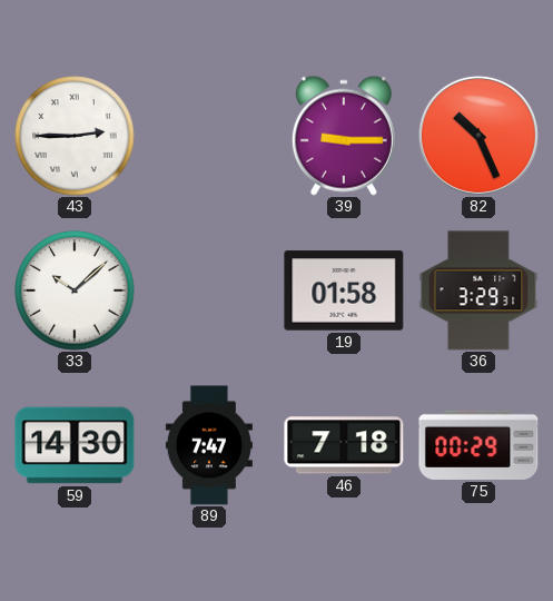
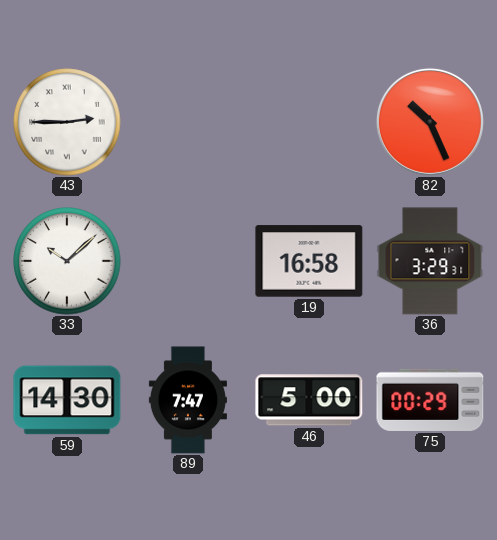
39: 9:15 -> none
19: 01:58 -> 16:58
46: 7:18 -> 5:00
